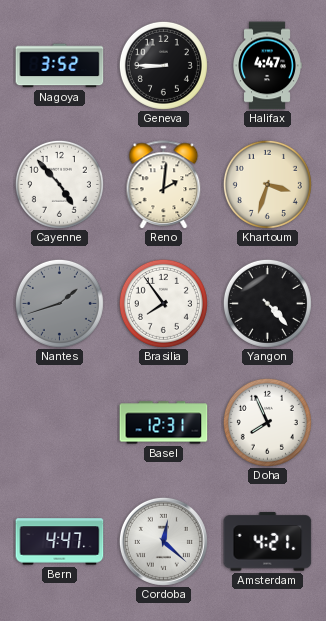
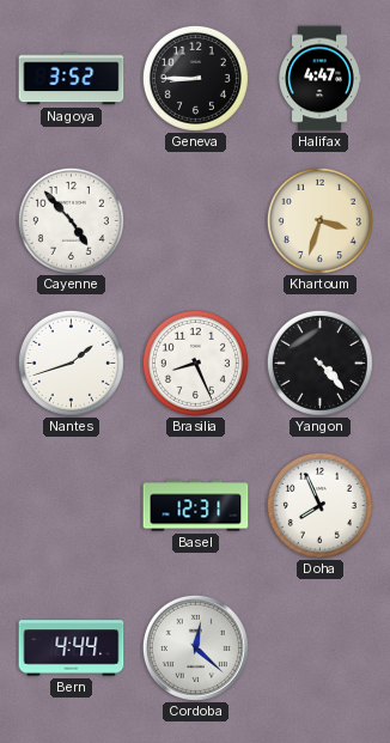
Reno: 2:01 -> none
Nantes dial: grey -> white
Brasilia: 7:54 -> 8:26
Bern: 4:47 -> 4:44
Amsterdam: 4:21 -> none
